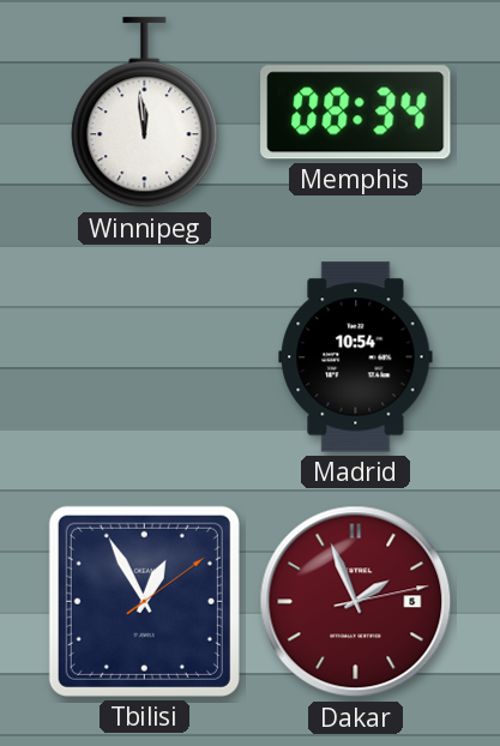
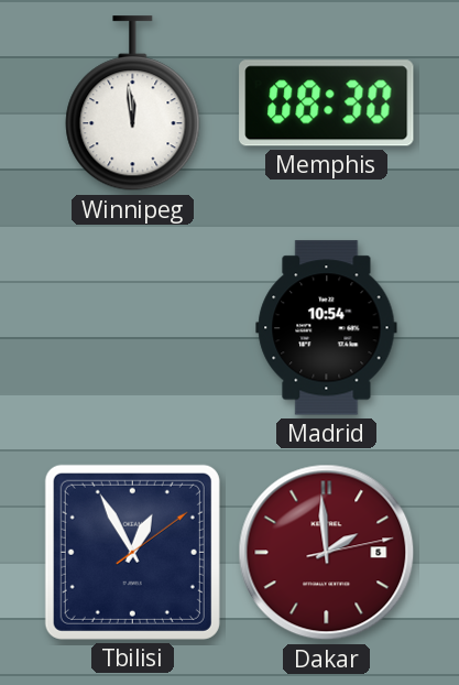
Memphis: 08:34 -> 08:30
Dakar: 1:56 -> 1:59
